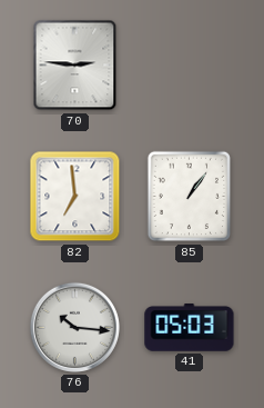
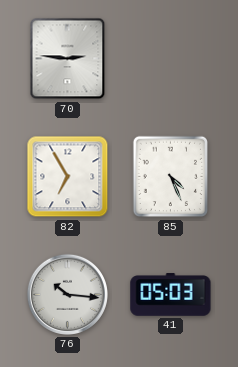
82: 6:59 -> 6:55
85: 1:06 -> 4:26
